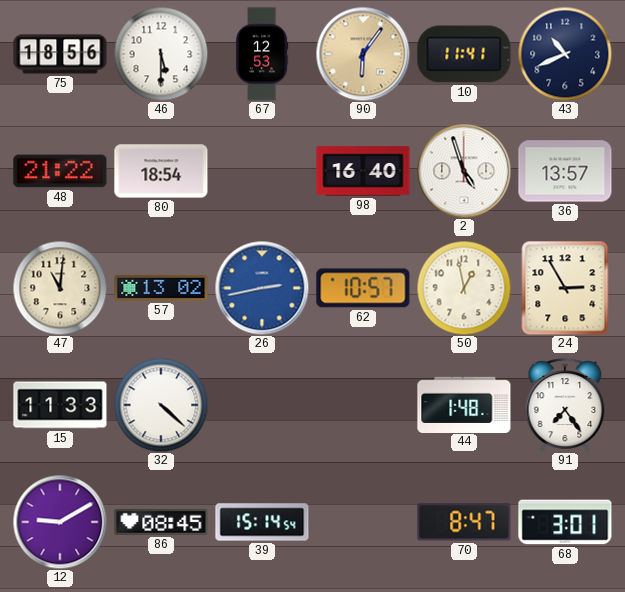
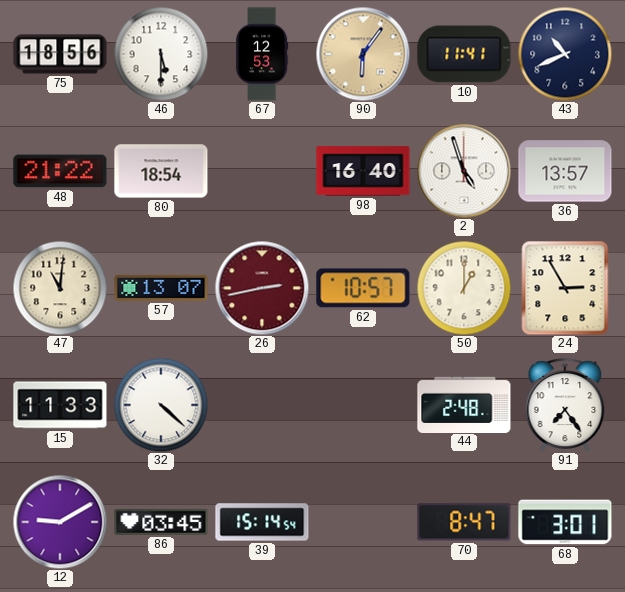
57: 13:02 -> 13:07
26 dial: blue -> burgundy
50: 12:58 -> 1:00
44: 1:48 -> 2:48
86: 08:45 -> 03:45
